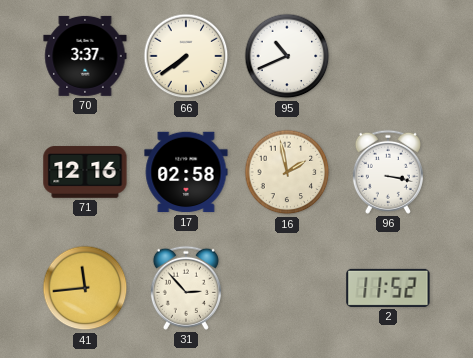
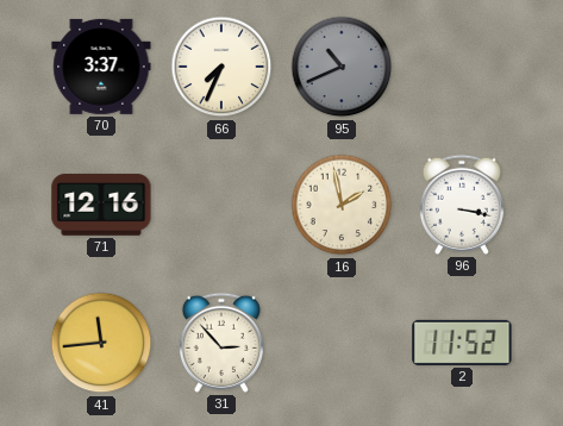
66: 7:39 -> 7:34
95 dial: white -> grey
17: 02:58 -> none
